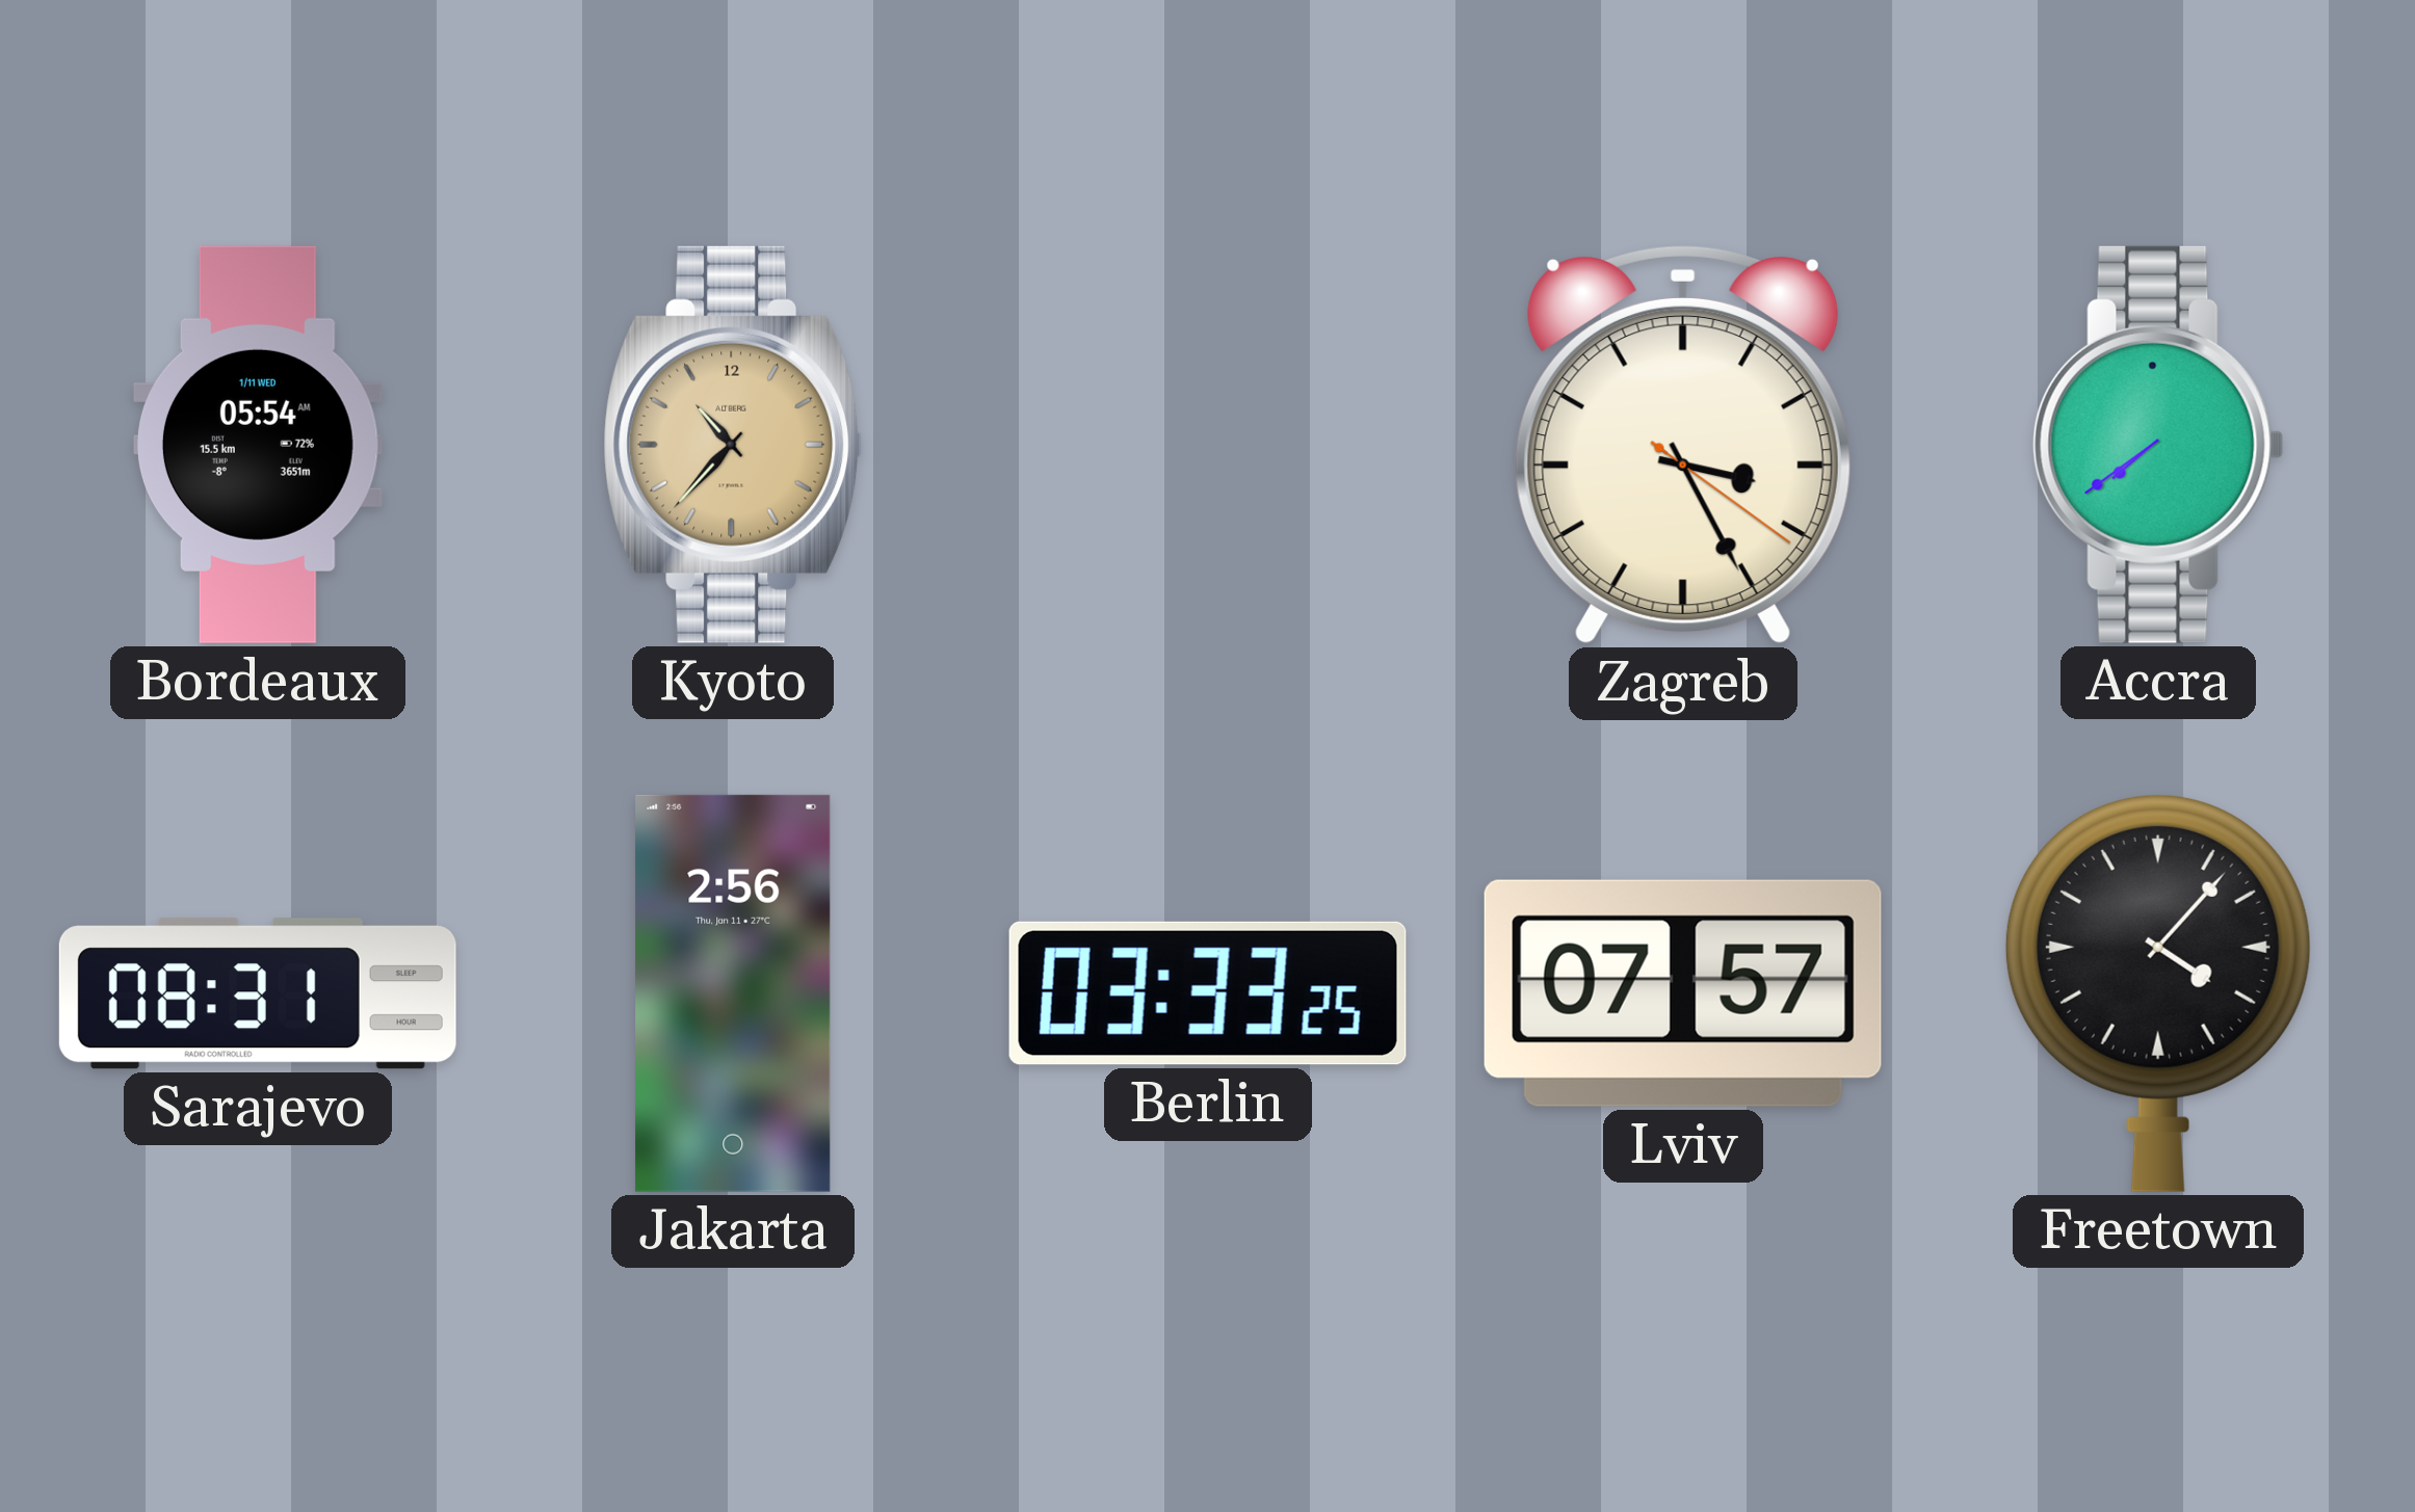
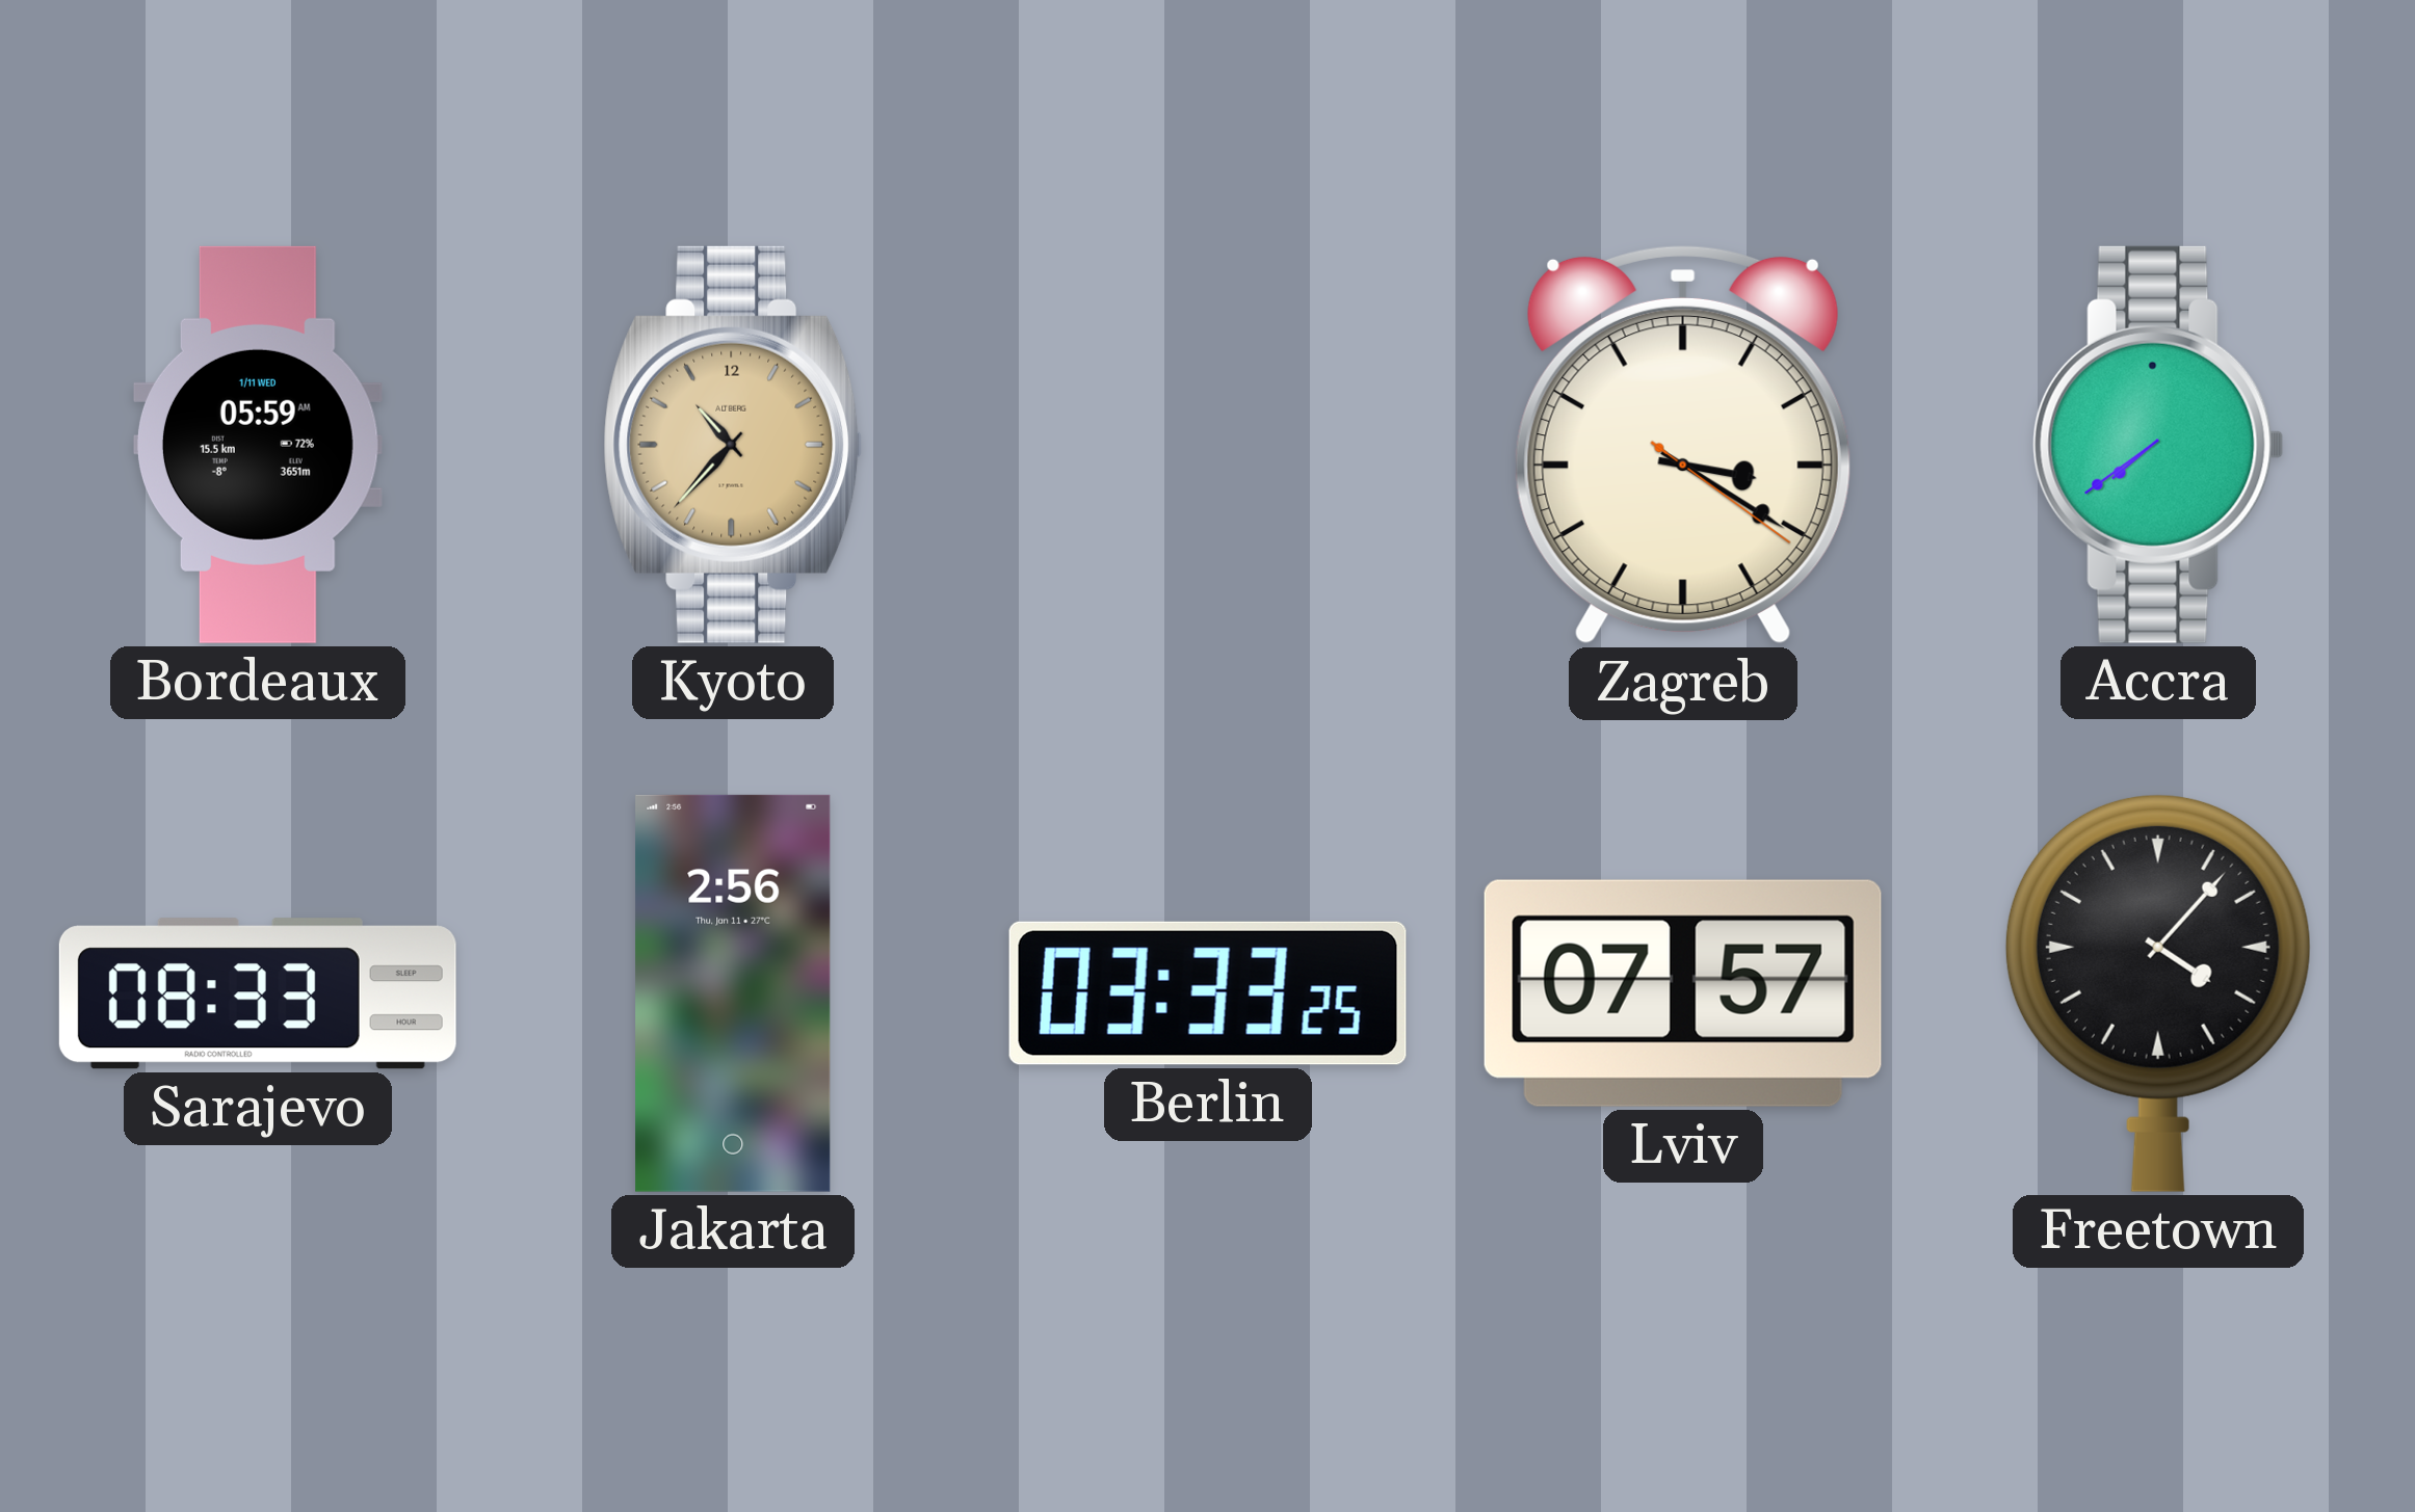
Bordeaux: 05:54 -> 05:59
Zagreb: 3:25 -> 3:20
Sarajevo: 08:31 -> 08:33
